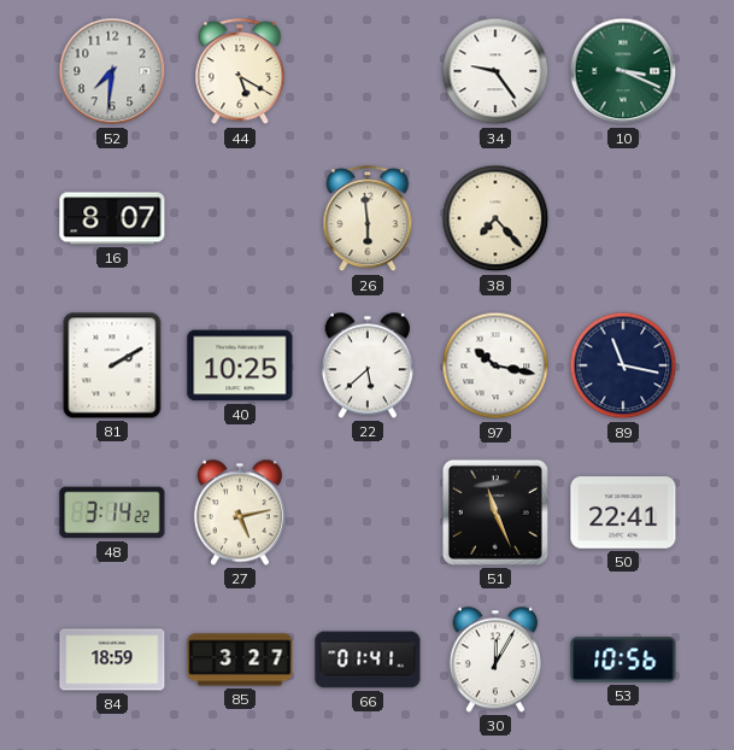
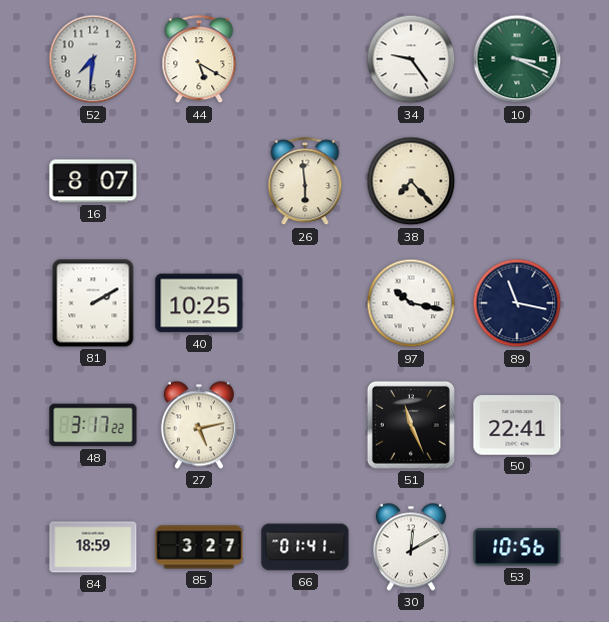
22: 5:38 -> none
48: 3:14 -> 3:17
30: 12:05 -> 12:10
